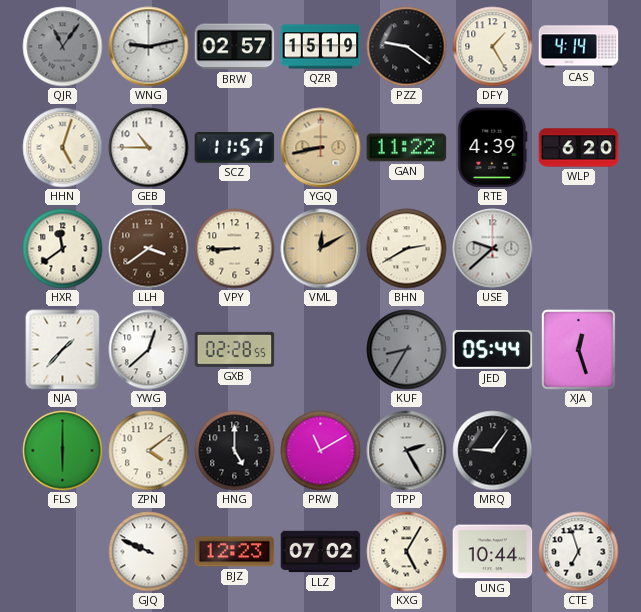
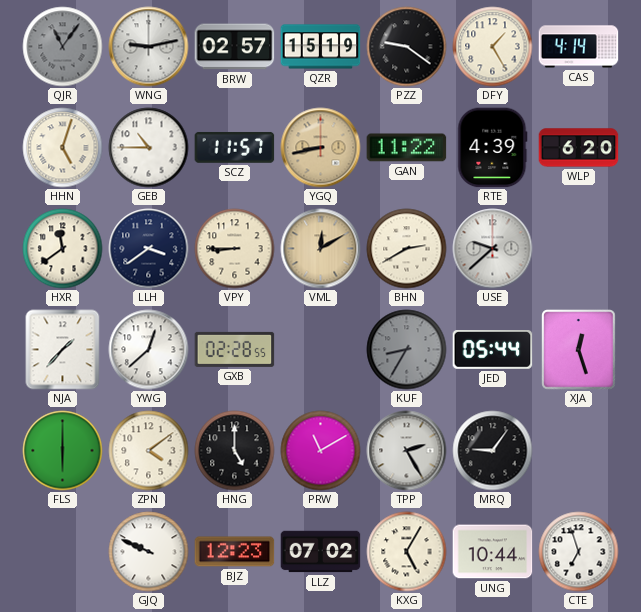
LLH dial: brown -> navy
